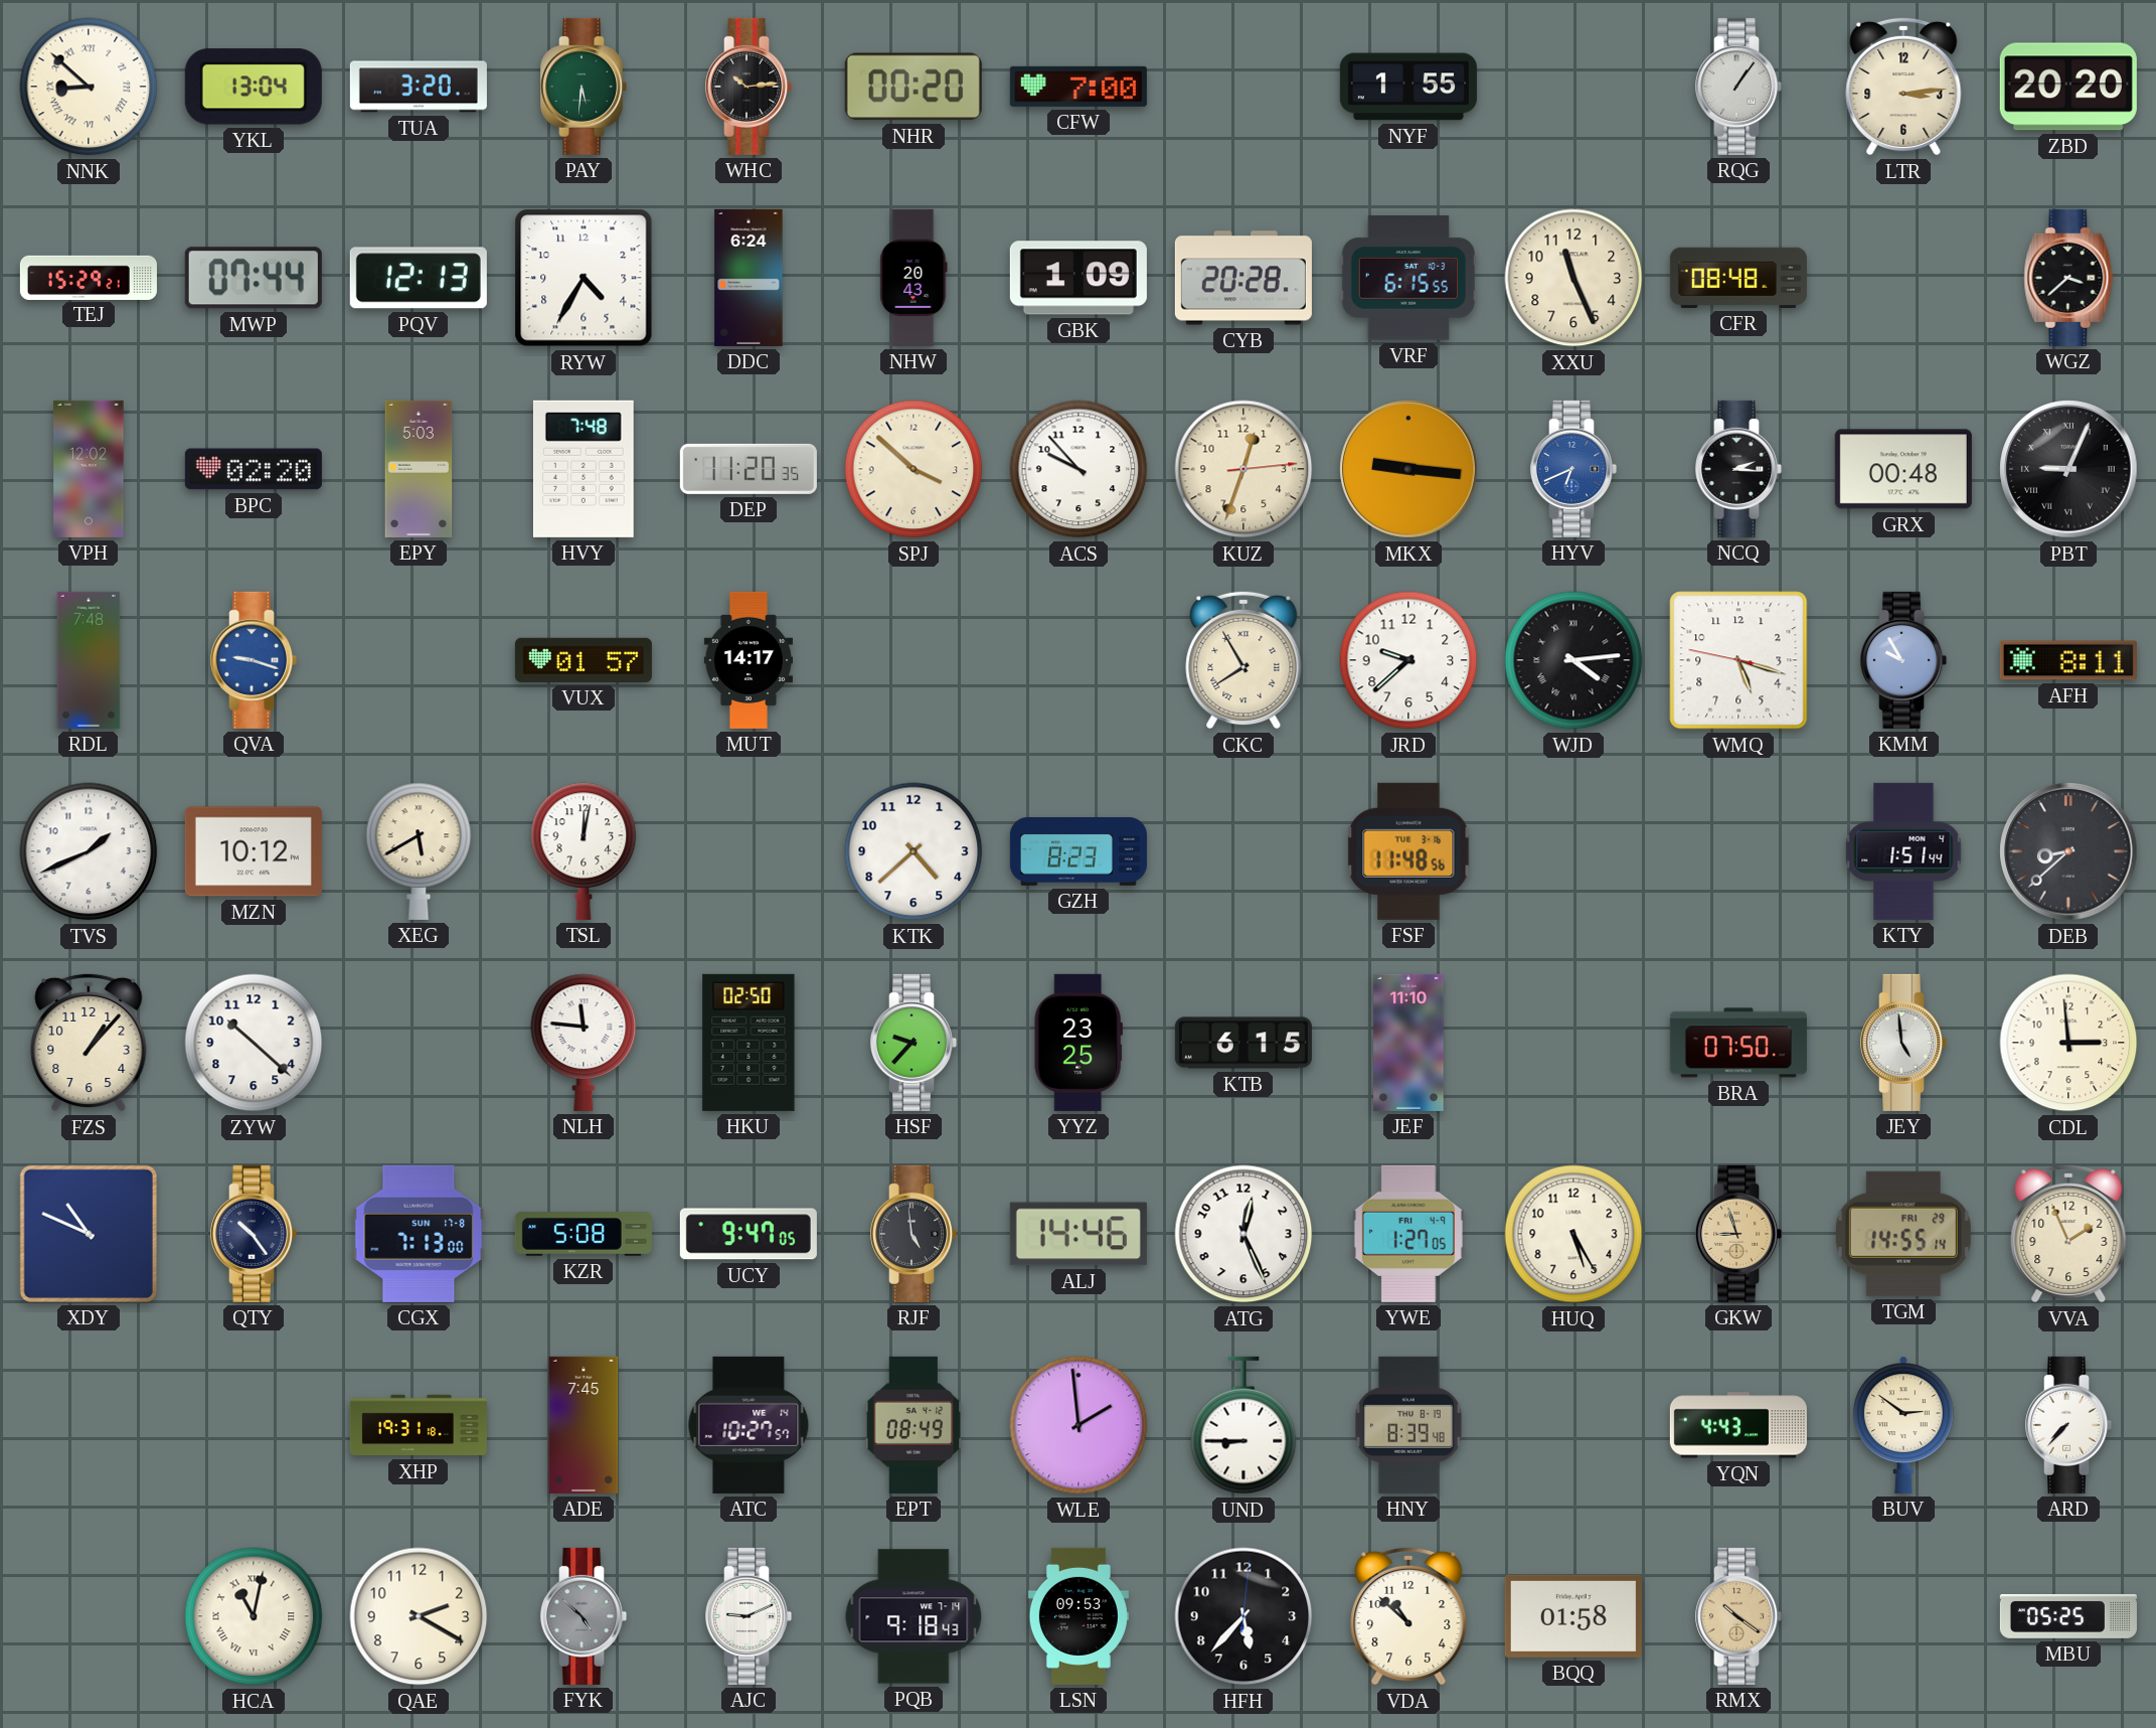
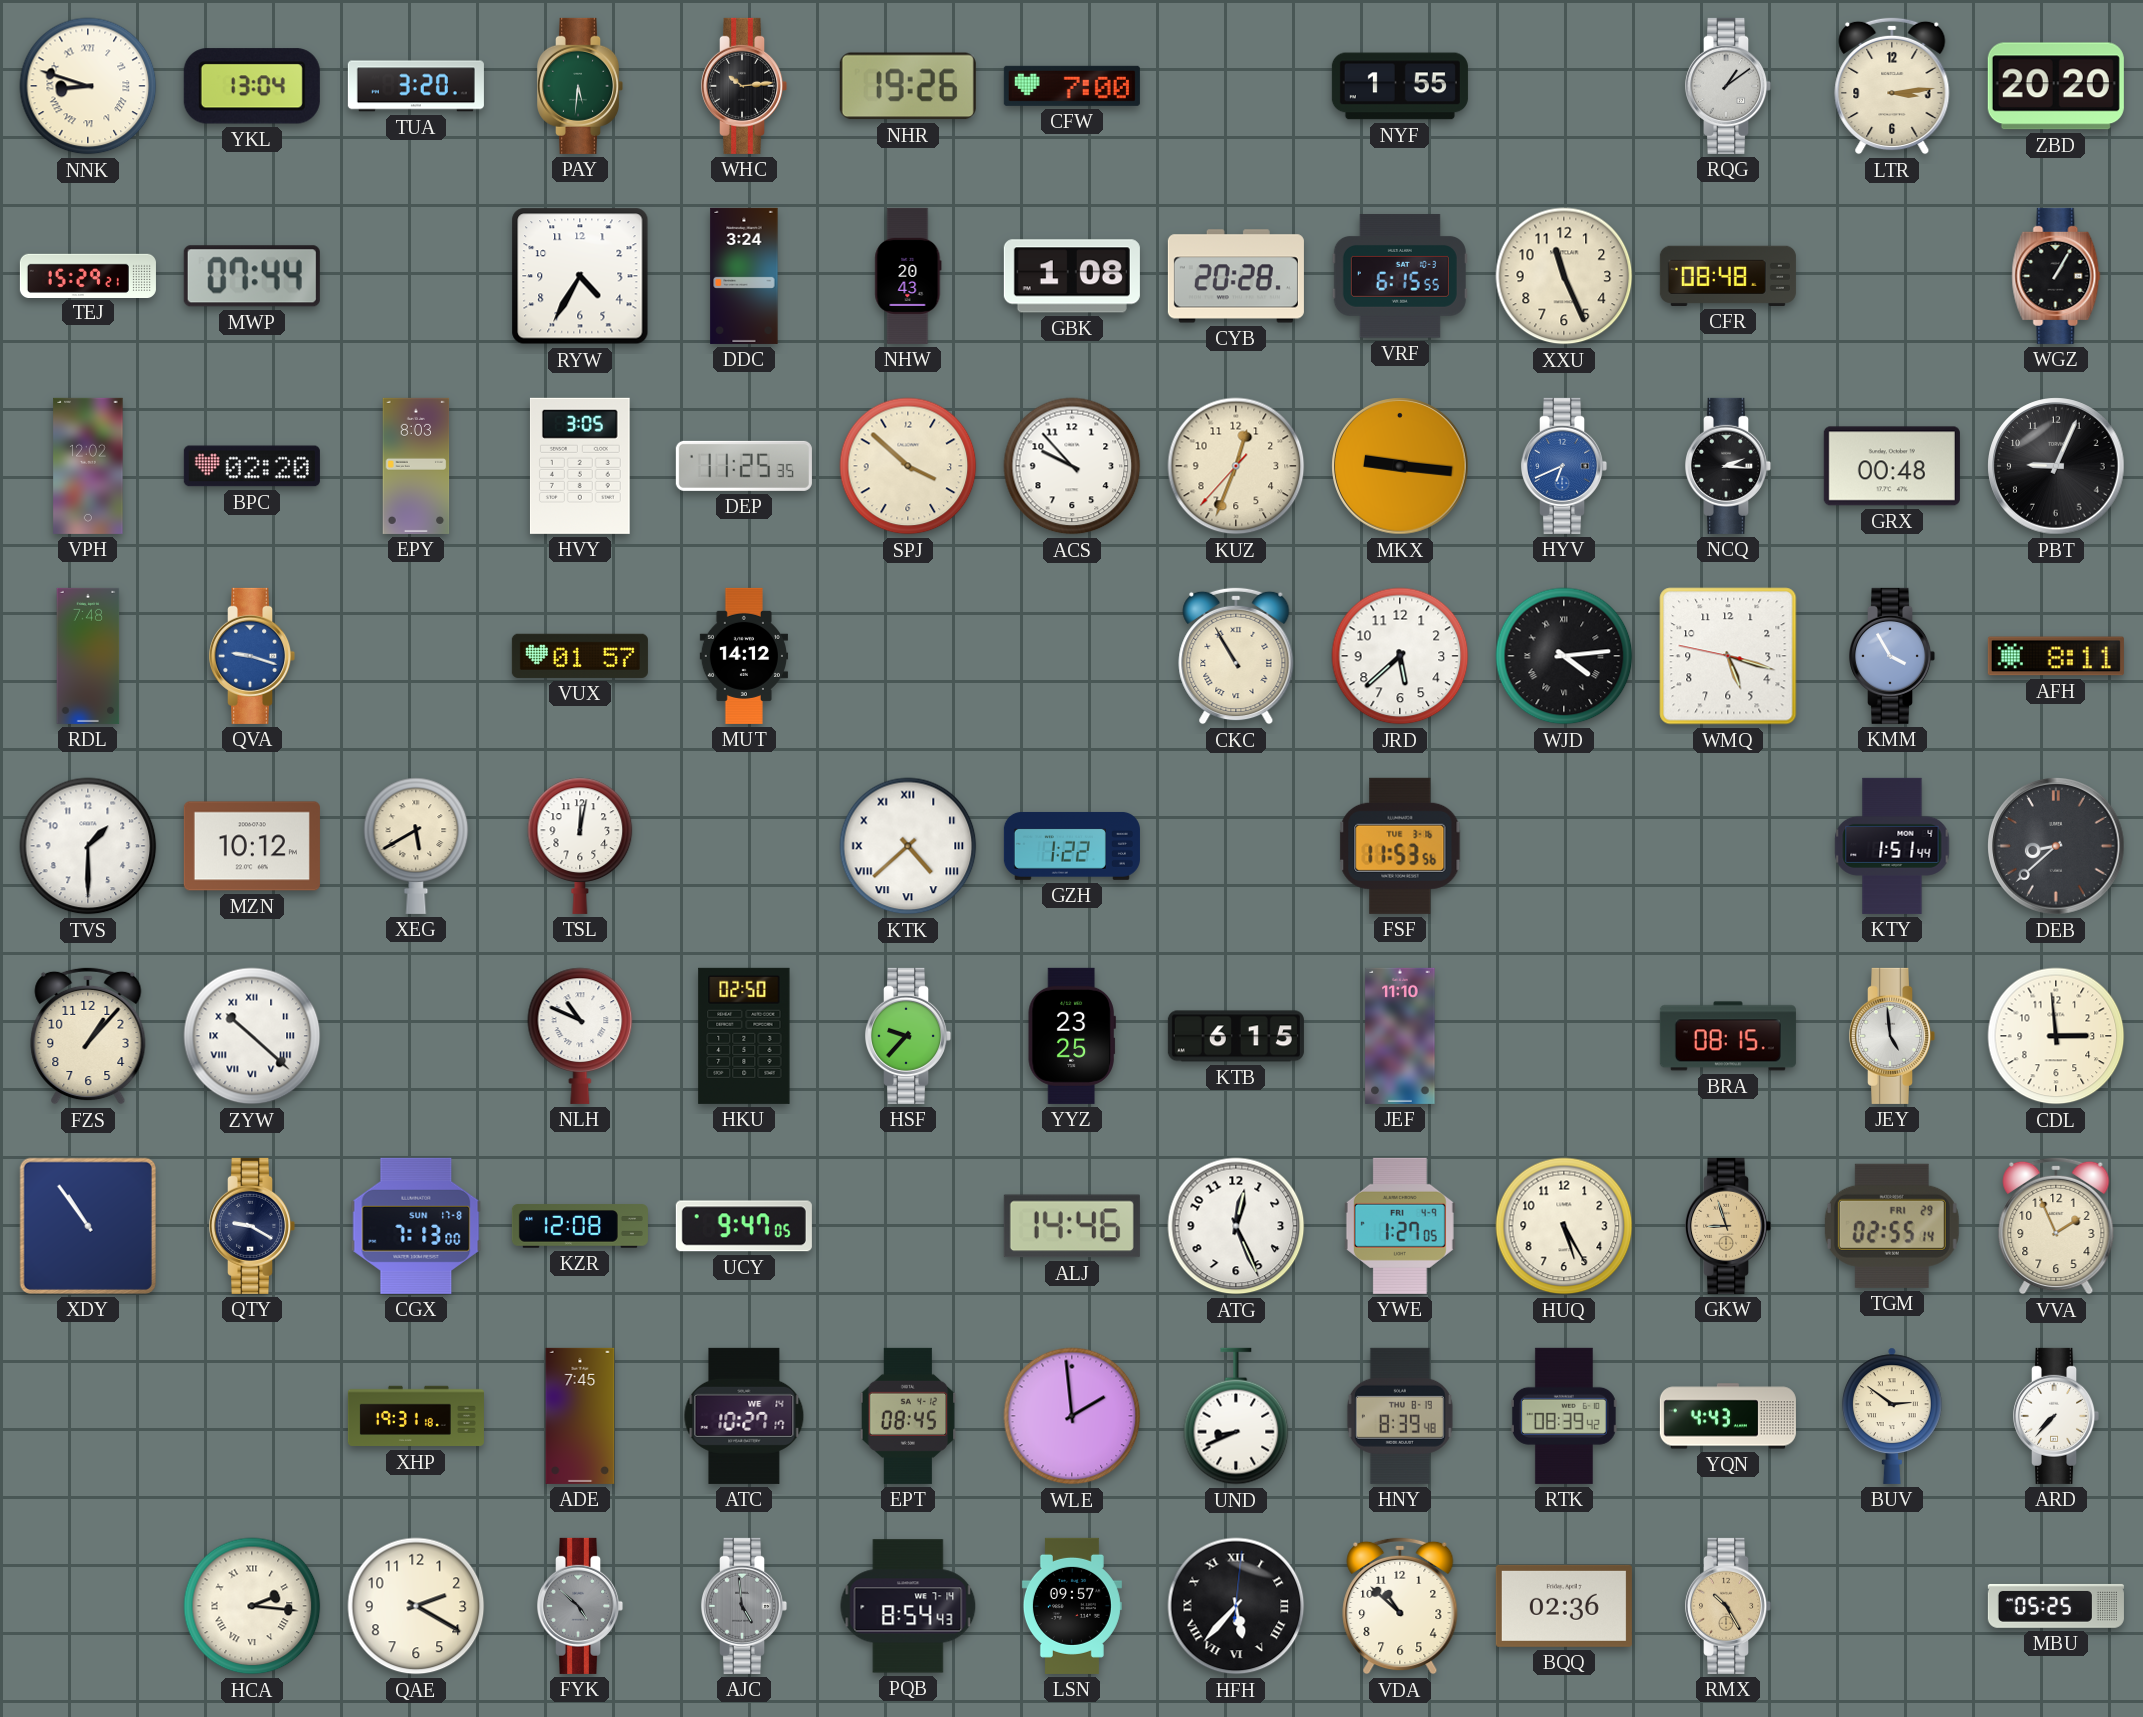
NNK: 8:52 -> 8:48
NHR: 00:20 -> 19:26
RQG: 1:06 -> 1:09
PQV: 12:13 -> none
DDC: 6:24 -> 3:24
GBK: 1:09 -> 1:08
WGZ: 3:38 -> 1:05
EPY: 5:03 -> 8:03
HVY: 7:48 -> 3:05
DEP: 11:20 -> 11:25
KUZ: 12:33:14 -> 12:33:37
PBT numerals: Roman -> Arabic
MUT: 14:17 -> 14:12
CKC: 7:55 -> 10:55
JRD: 9:38 -> 5:38
KMM: 9:55 -> 3:55
TVS: 1:41 -> 1:30
KTK numerals: Arabic -> Roman
GZH: 8:23 -> 1:22
FSF: 11:48 -> 11:53
ZYW numerals: Arabic -> Roman
NLH: 11:46 -> 10:49
BRA: 07:50 -> 08:15
XDY: 10:49 -> 10:54
QTY: 10:24 -> 9:20
KZR: 5:08 -> 12:08
RJF: 4:59 -> none
TGM: 14:55 -> 02:55
ATC: 10:27:57 -> 10:27:17
EPT: 08:49 -> 08:45
UND: 8:45 -> 8:41
RTK: none -> 08:39
HCA: 11:02 -> 2:16
AJC: 9:11 -> 4:59
AJC dial: white -> grey
PQB: 9:18 -> 8:54
LSN: 09:53 -> 09:57
HFH numerals: Arabic -> Roman
BQQ: 01:58 -> 02:36
RMX: 10:21 -> 10:25
